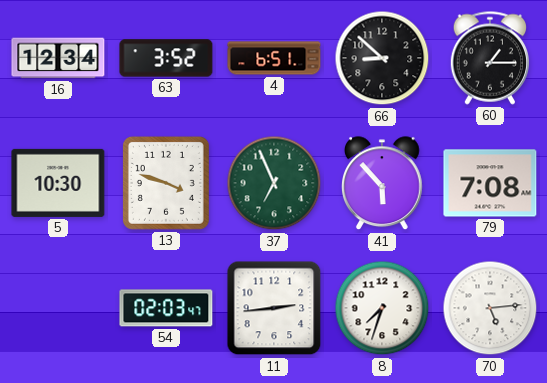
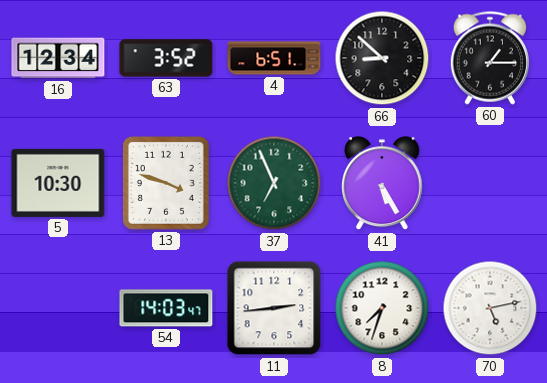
41: 5:53 -> 5:25
79: 7:08 -> none
54: 02:03 -> 14:03
70: 5:14 -> 5:13
